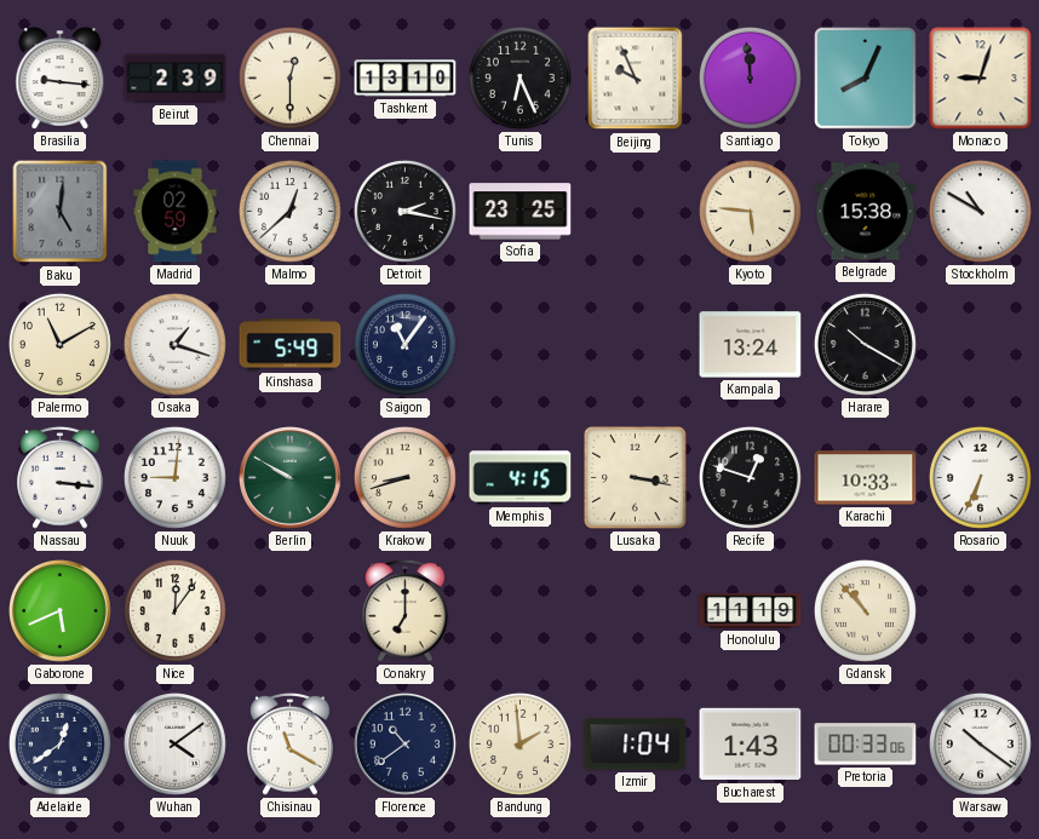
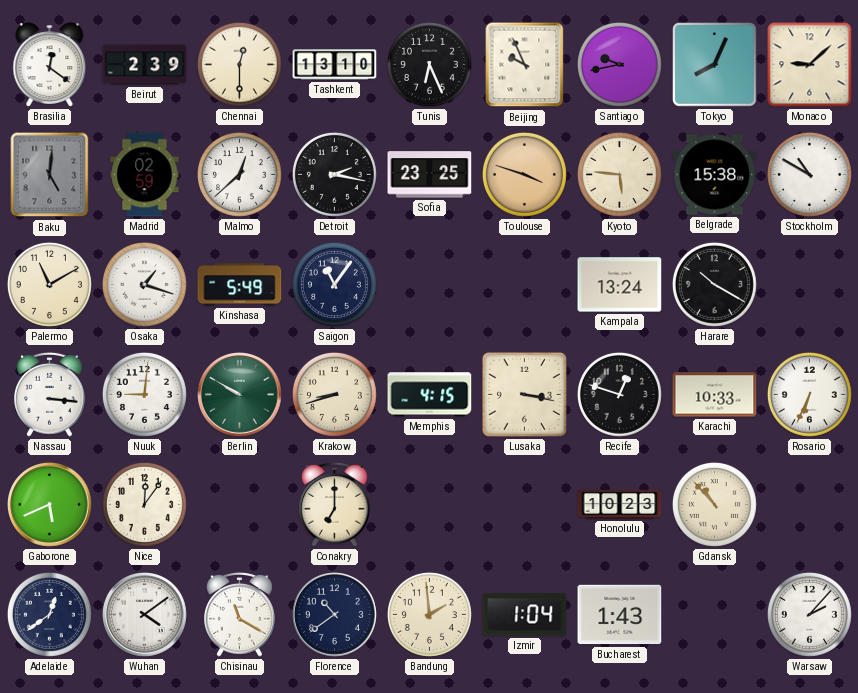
Brasilia: 9:16 -> 12:21
Santiago: 11:59 -> 9:43
Monaco: 9:03 -> 9:08
Toulouse: none -> 3:48
Honolulu: 11:19 -> 10:23
Pretoria: 00:33 -> none
Warsaw: 10:21 -> 2:07
